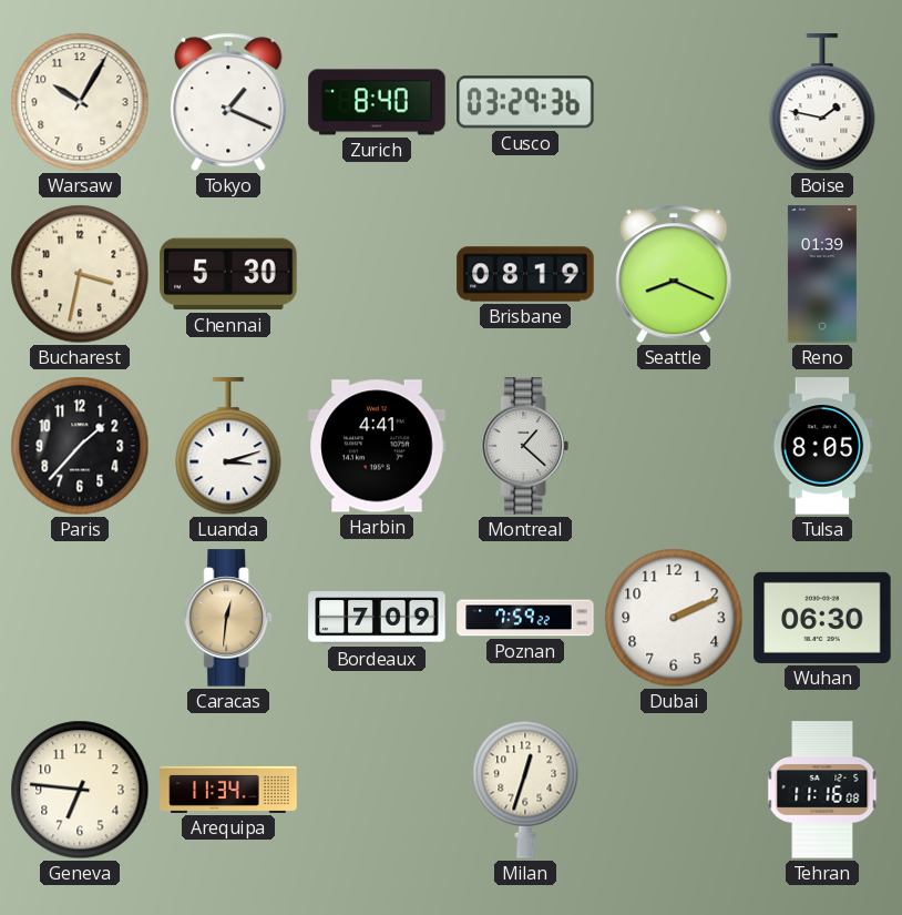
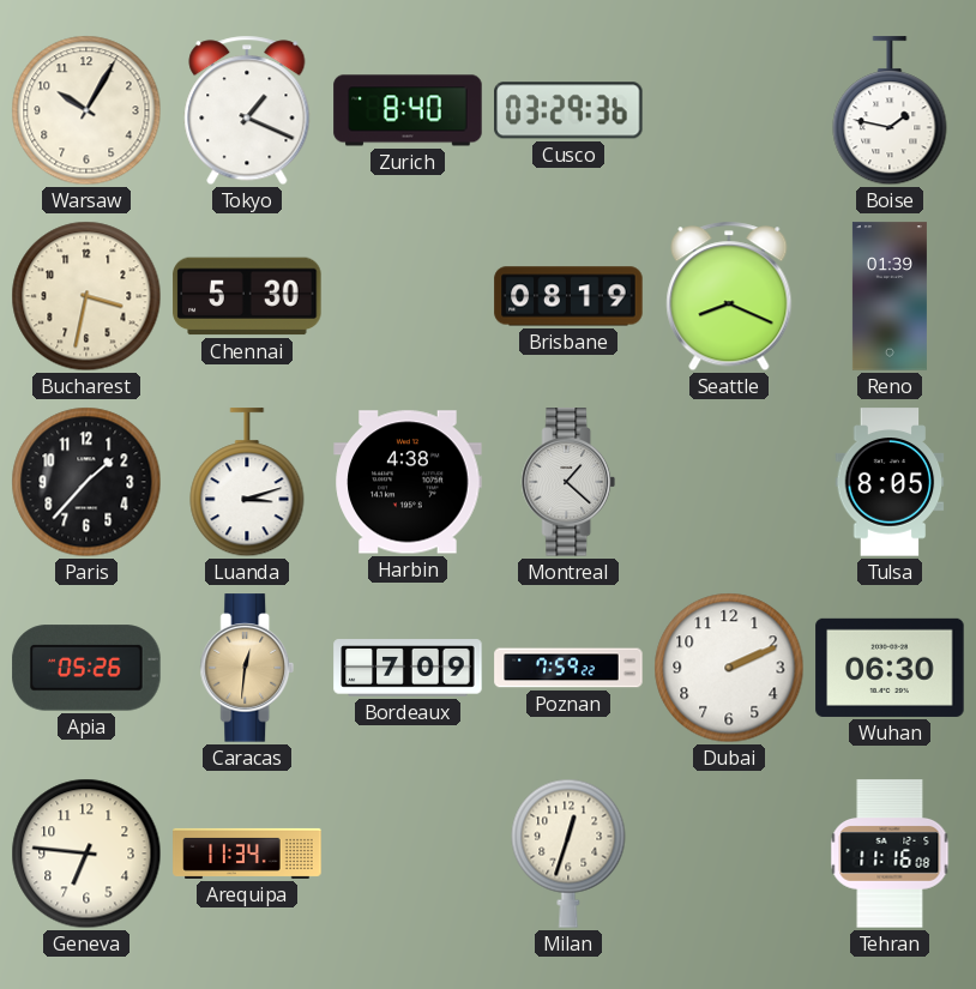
Harbin: 4:41 -> 4:38
Apia: none -> 05:26
